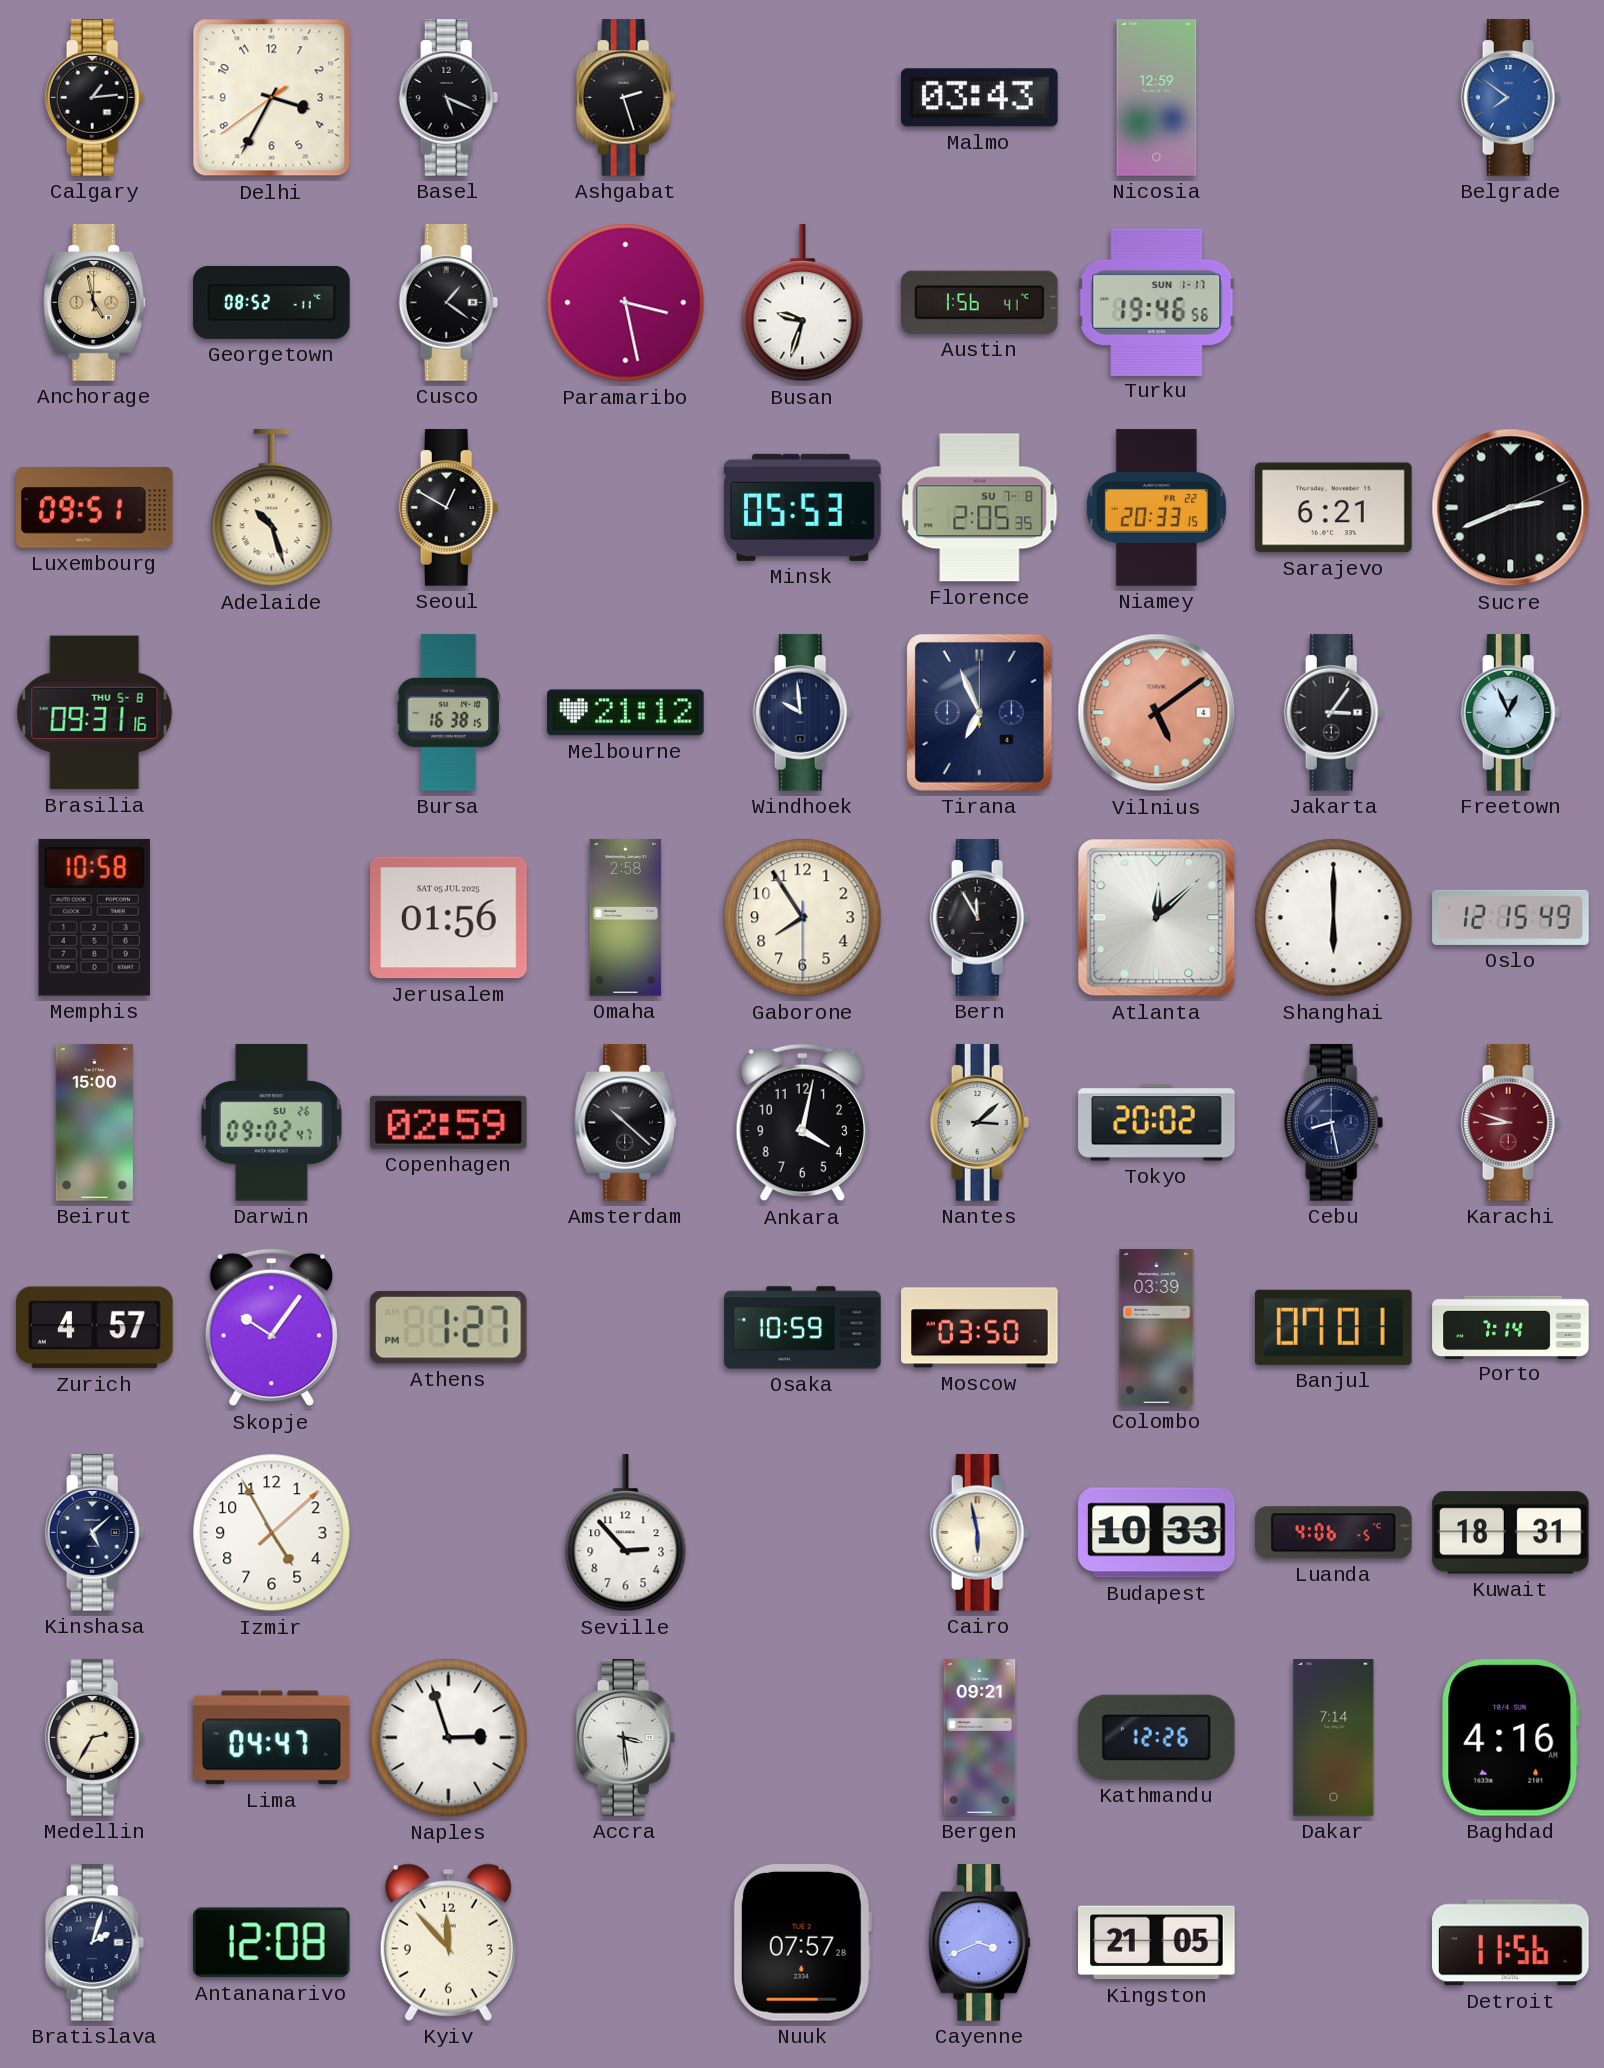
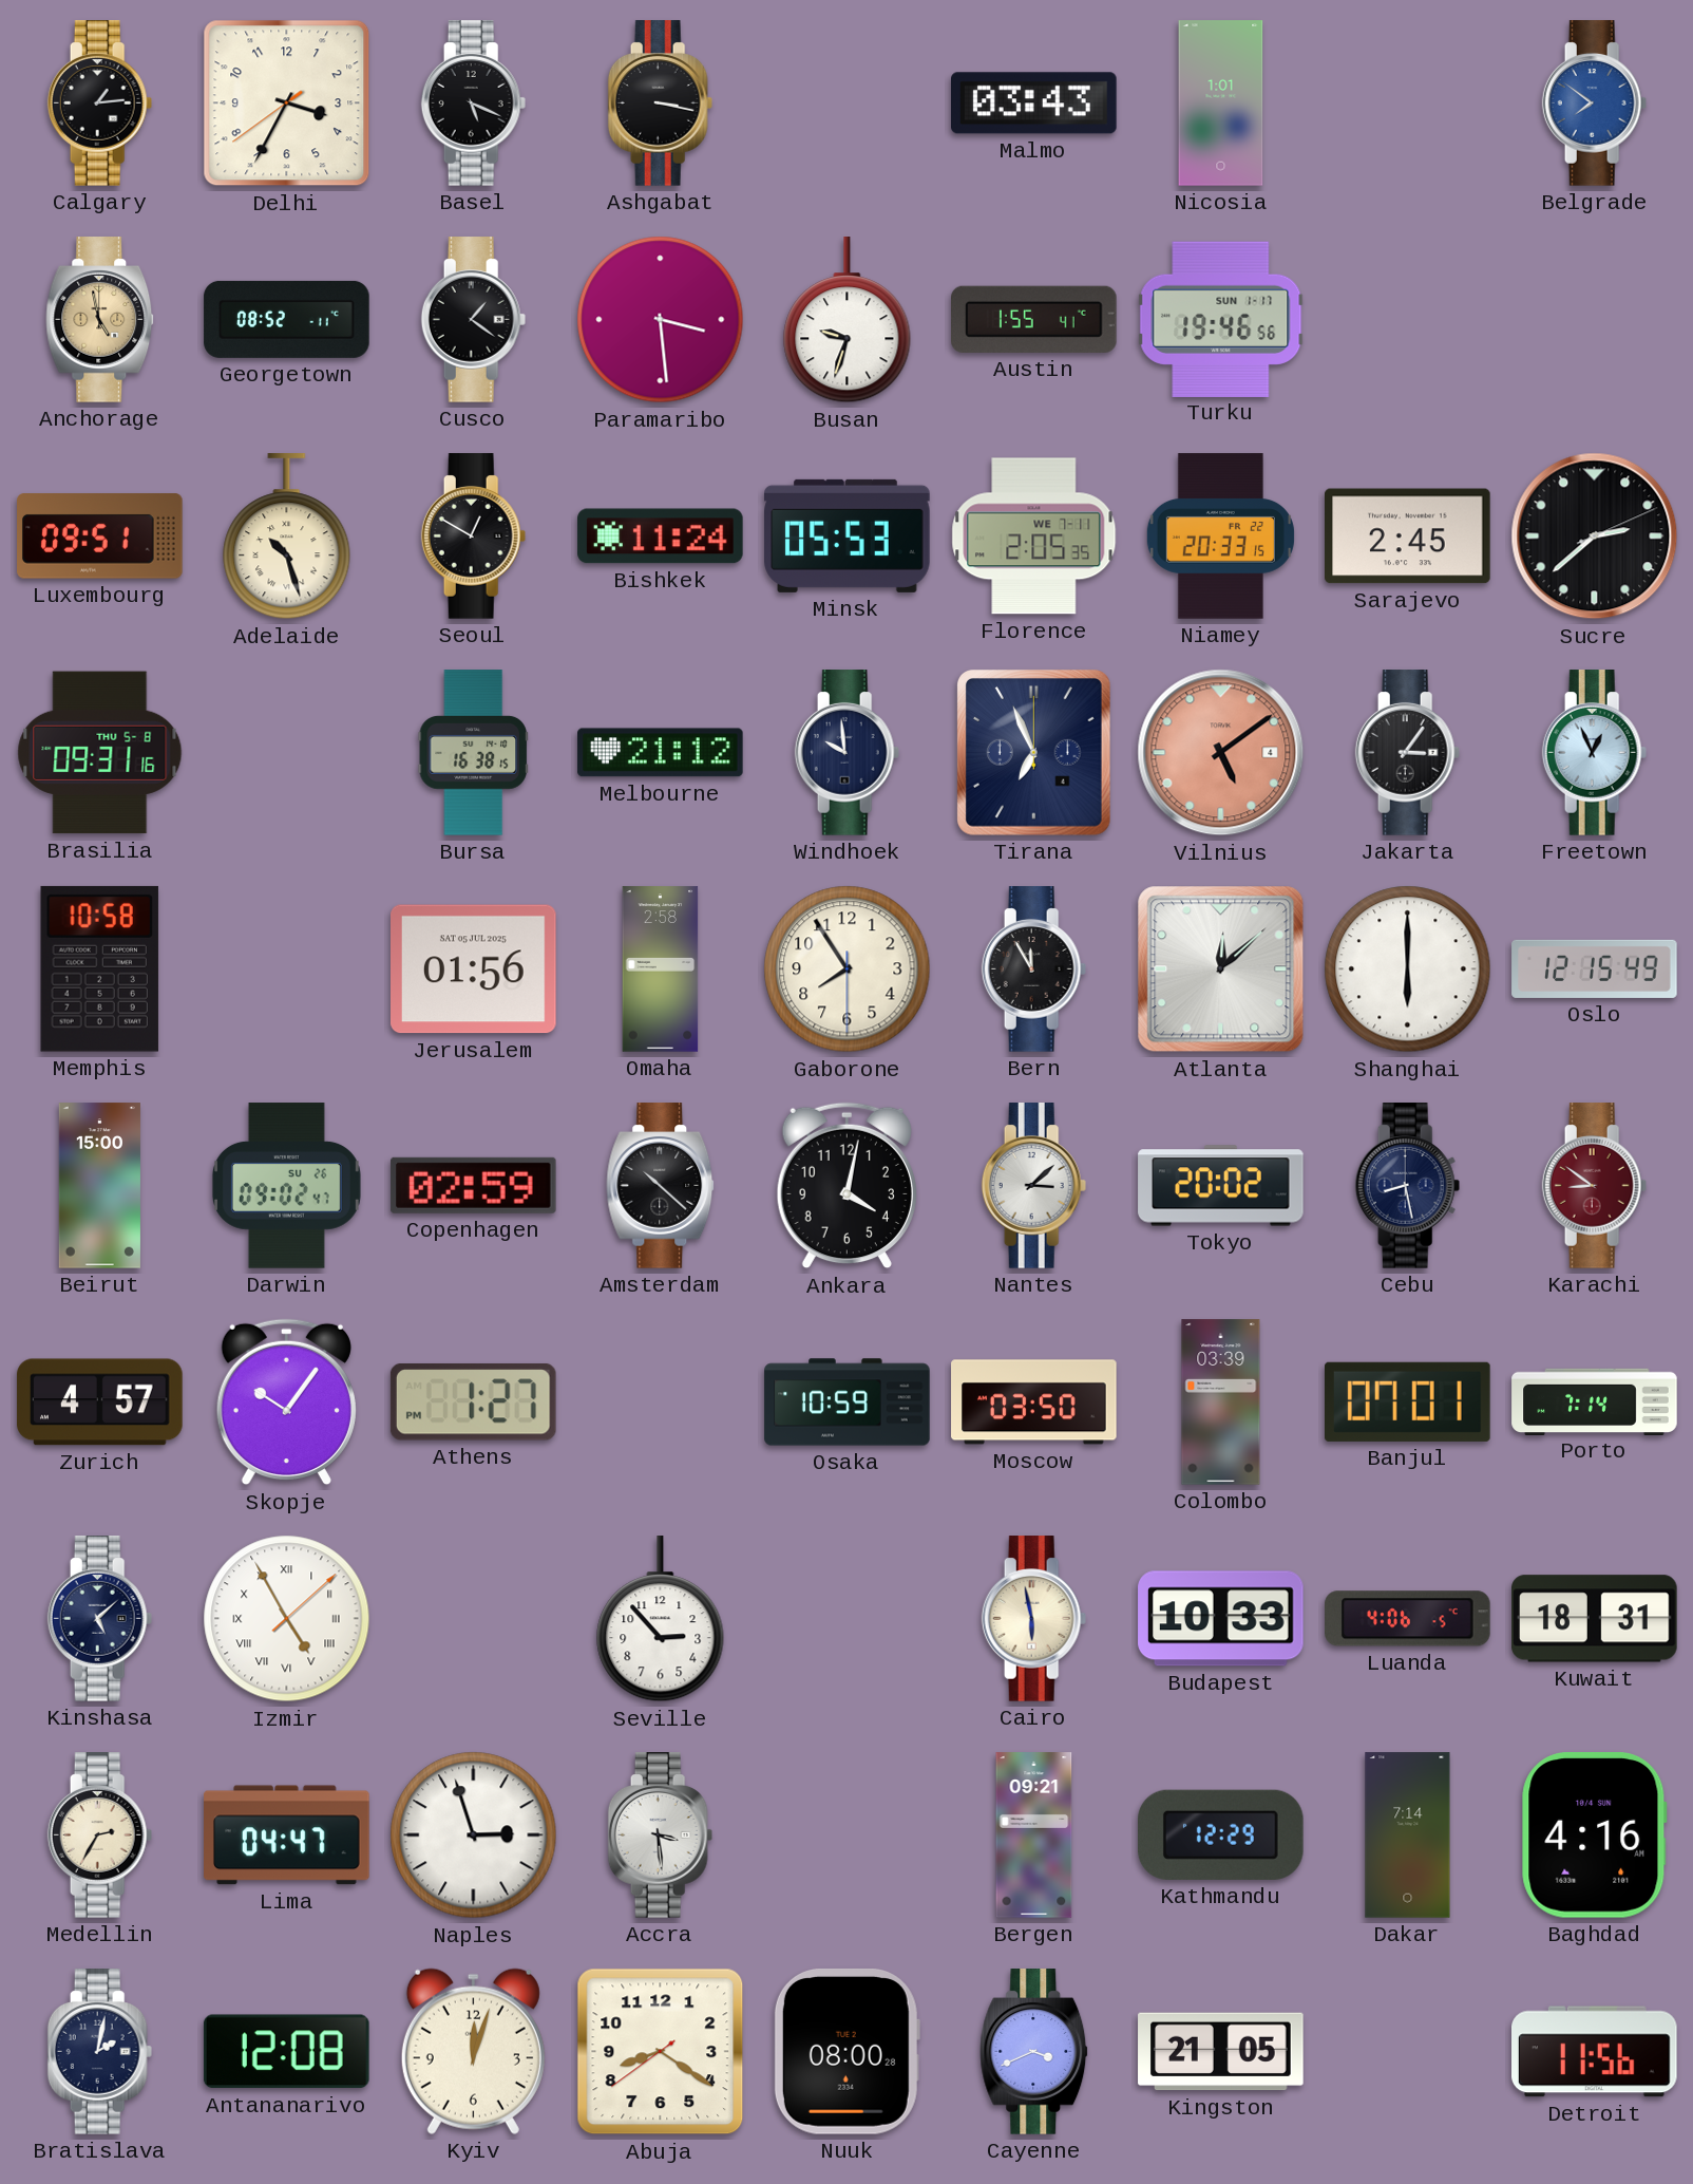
Ashgabat: 2:27 -> 3:17
Nicosia: 12:59 -> 1:01
Paramaribo: 3:28 -> 3:29
Austin: 1:56 -> 1:55
Bishkek: none -> 11:24
Florence date: SU 7-8 -> WE 7-11
Sarajevo: 6:21 -> 2:45
Sucre: 2:41 -> 2:38
Karachi: 8:48 -> 8:51
Izmir numerals: Arabic -> Roman
Kathmandu: 12:26 -> 12:29
Bratislava: 2:03 -> 2:02
Kyiv: 11:53 -> 12:03
Abuja: none -> 8:20
Nuuk: 07:57 -> 08:00
